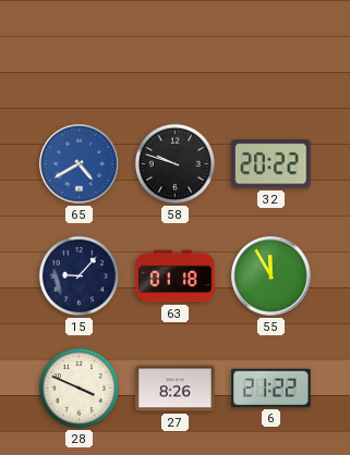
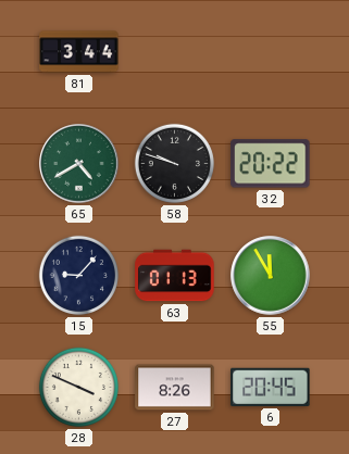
81: none -> 3:44
65 dial: blue -> green
63: 01:18 -> 01:13
6: 21:22 -> 20:45
